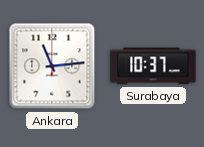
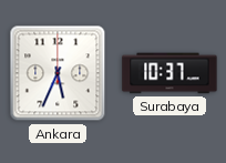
Ankara: 11:14 -> 5:34
